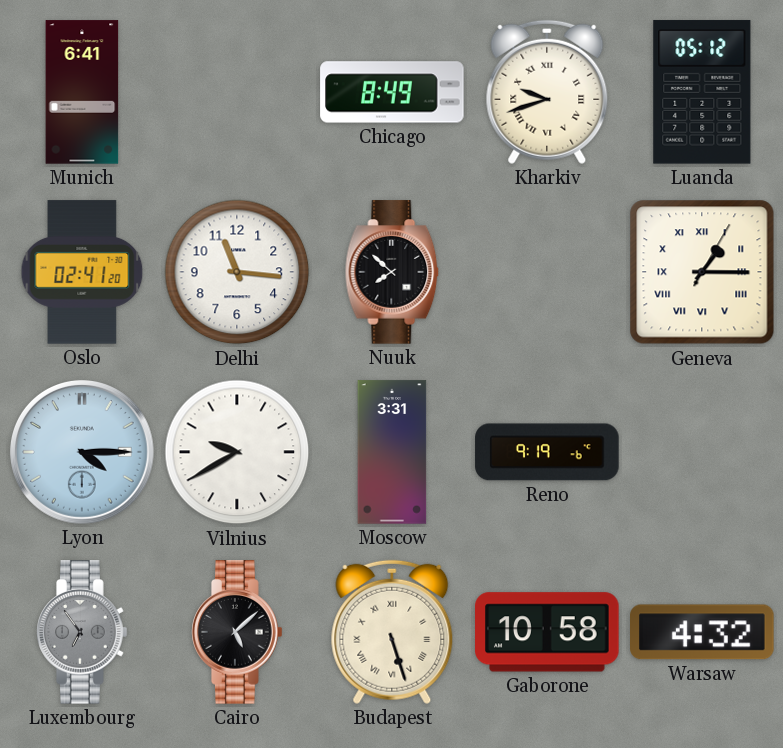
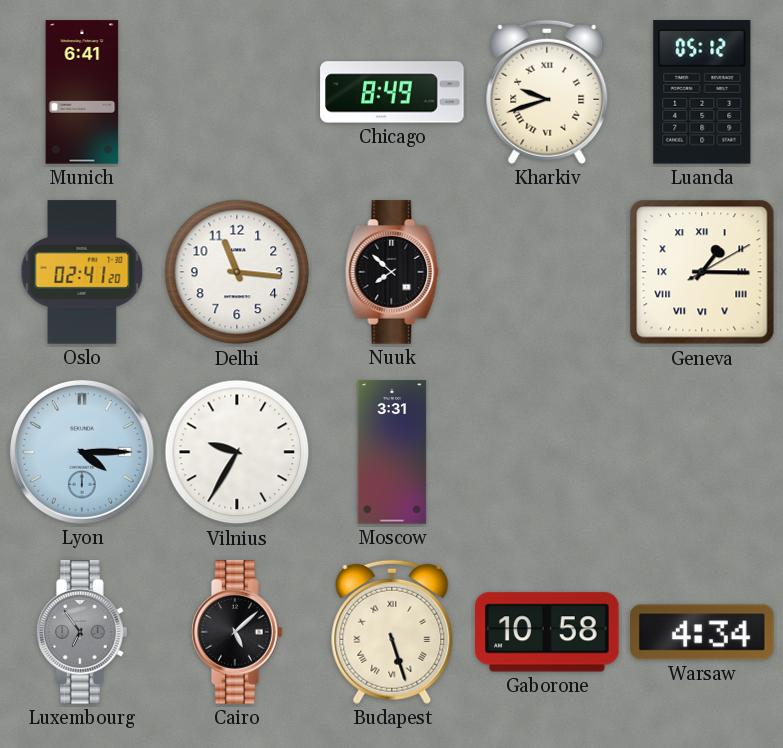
Geneva: 1:15:05 -> 1:15:10
Vilnius: 9:40 -> 9:35
Reno: 9:19 -> none
Warsaw: 4:32 -> 4:34
